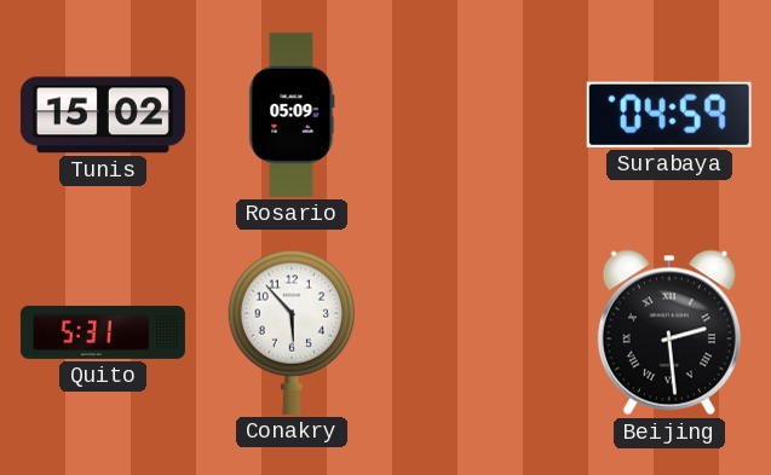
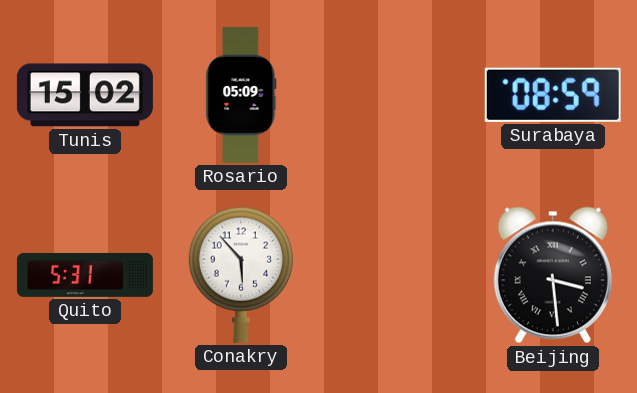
Surabaya: 04:59 -> 08:59
Beijing: 2:29 -> 3:29
